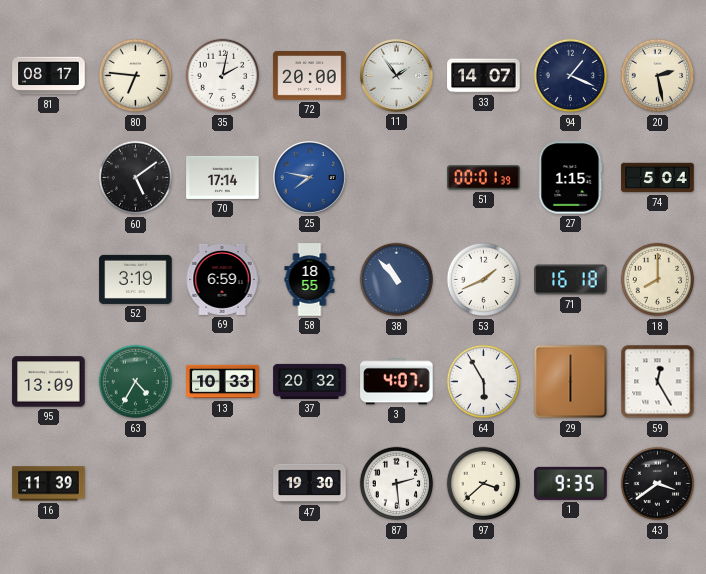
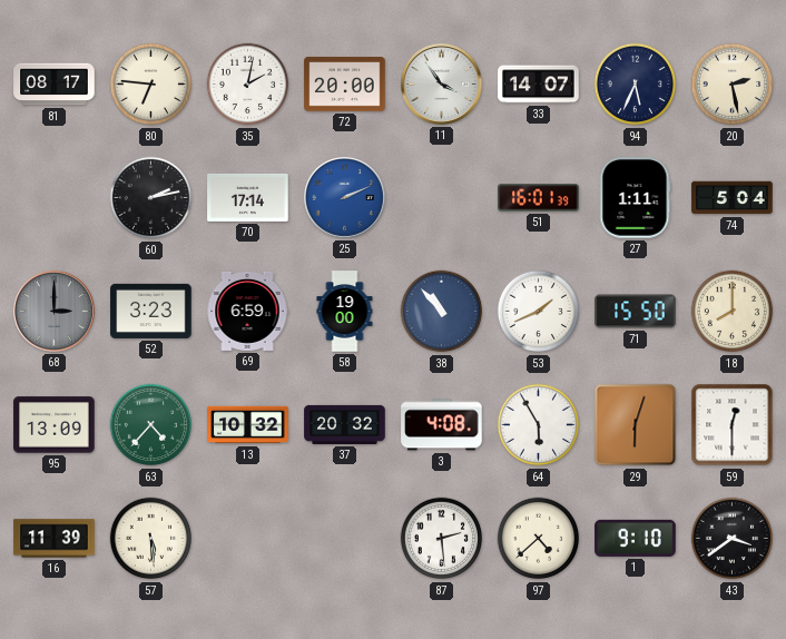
11: 1:54 -> 3:54
94: 1:19 -> 5:34
60: 5:09 -> 2:13
25: 7:47 -> 2:11
51: 00:01 -> 16:01
27: 1:15 -> 1:11
68: none -> 3:00
52: 3:19 -> 3:23
58: 18:55 -> 19:00
71: 16:18 -> 15:50
63: 4:35 -> 4:37
13: 10:33 -> 10:32
3: 4:07 -> 4:08
29: 6:00 -> 6:03
59: 12:25 -> 12:30
57: none -> 5:29
47: 19:30 -> none
97: 3:38 -> 4:38
1: 9:35 -> 9:10
